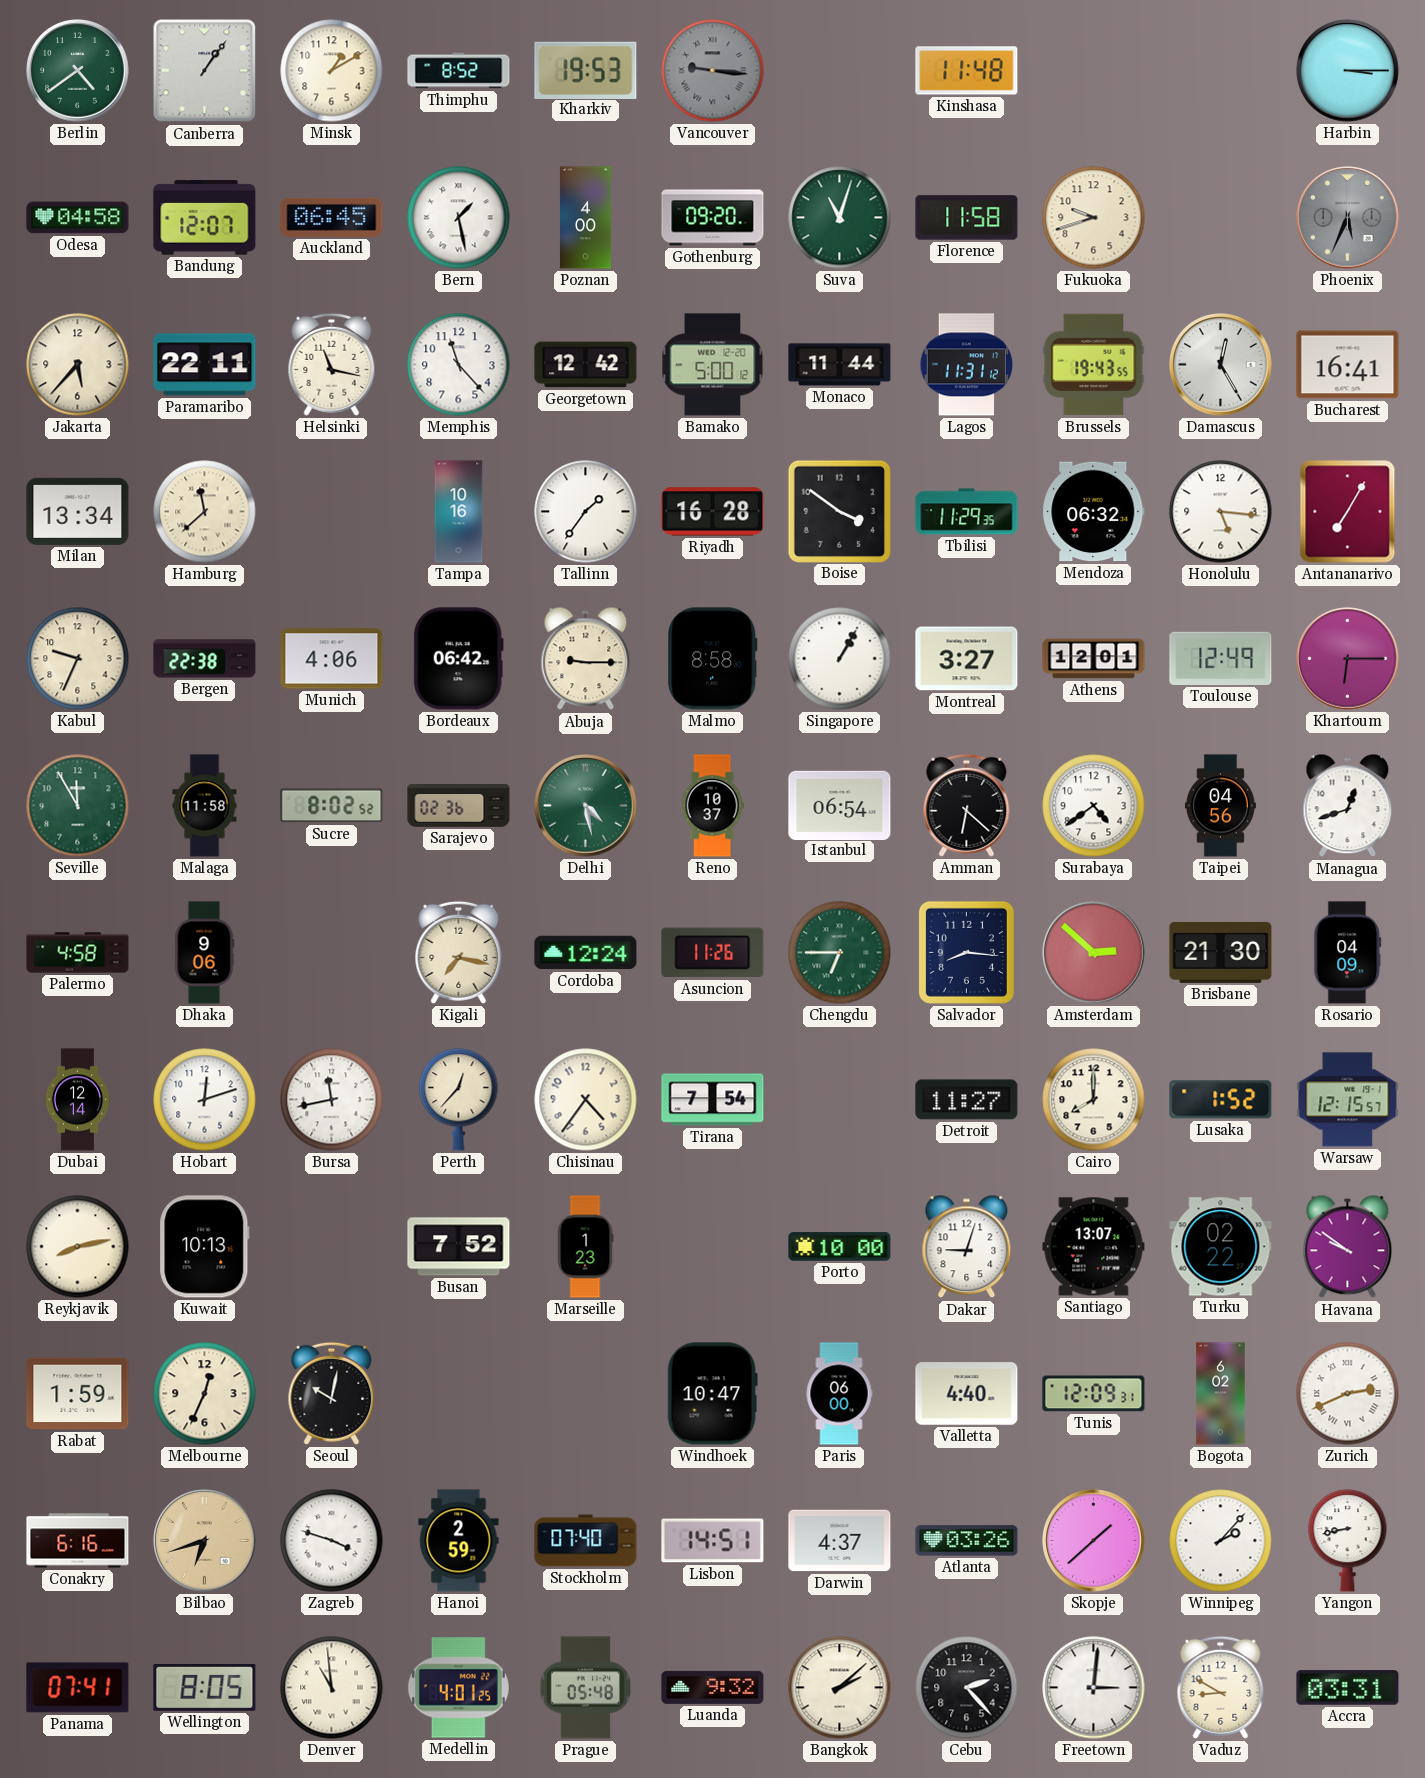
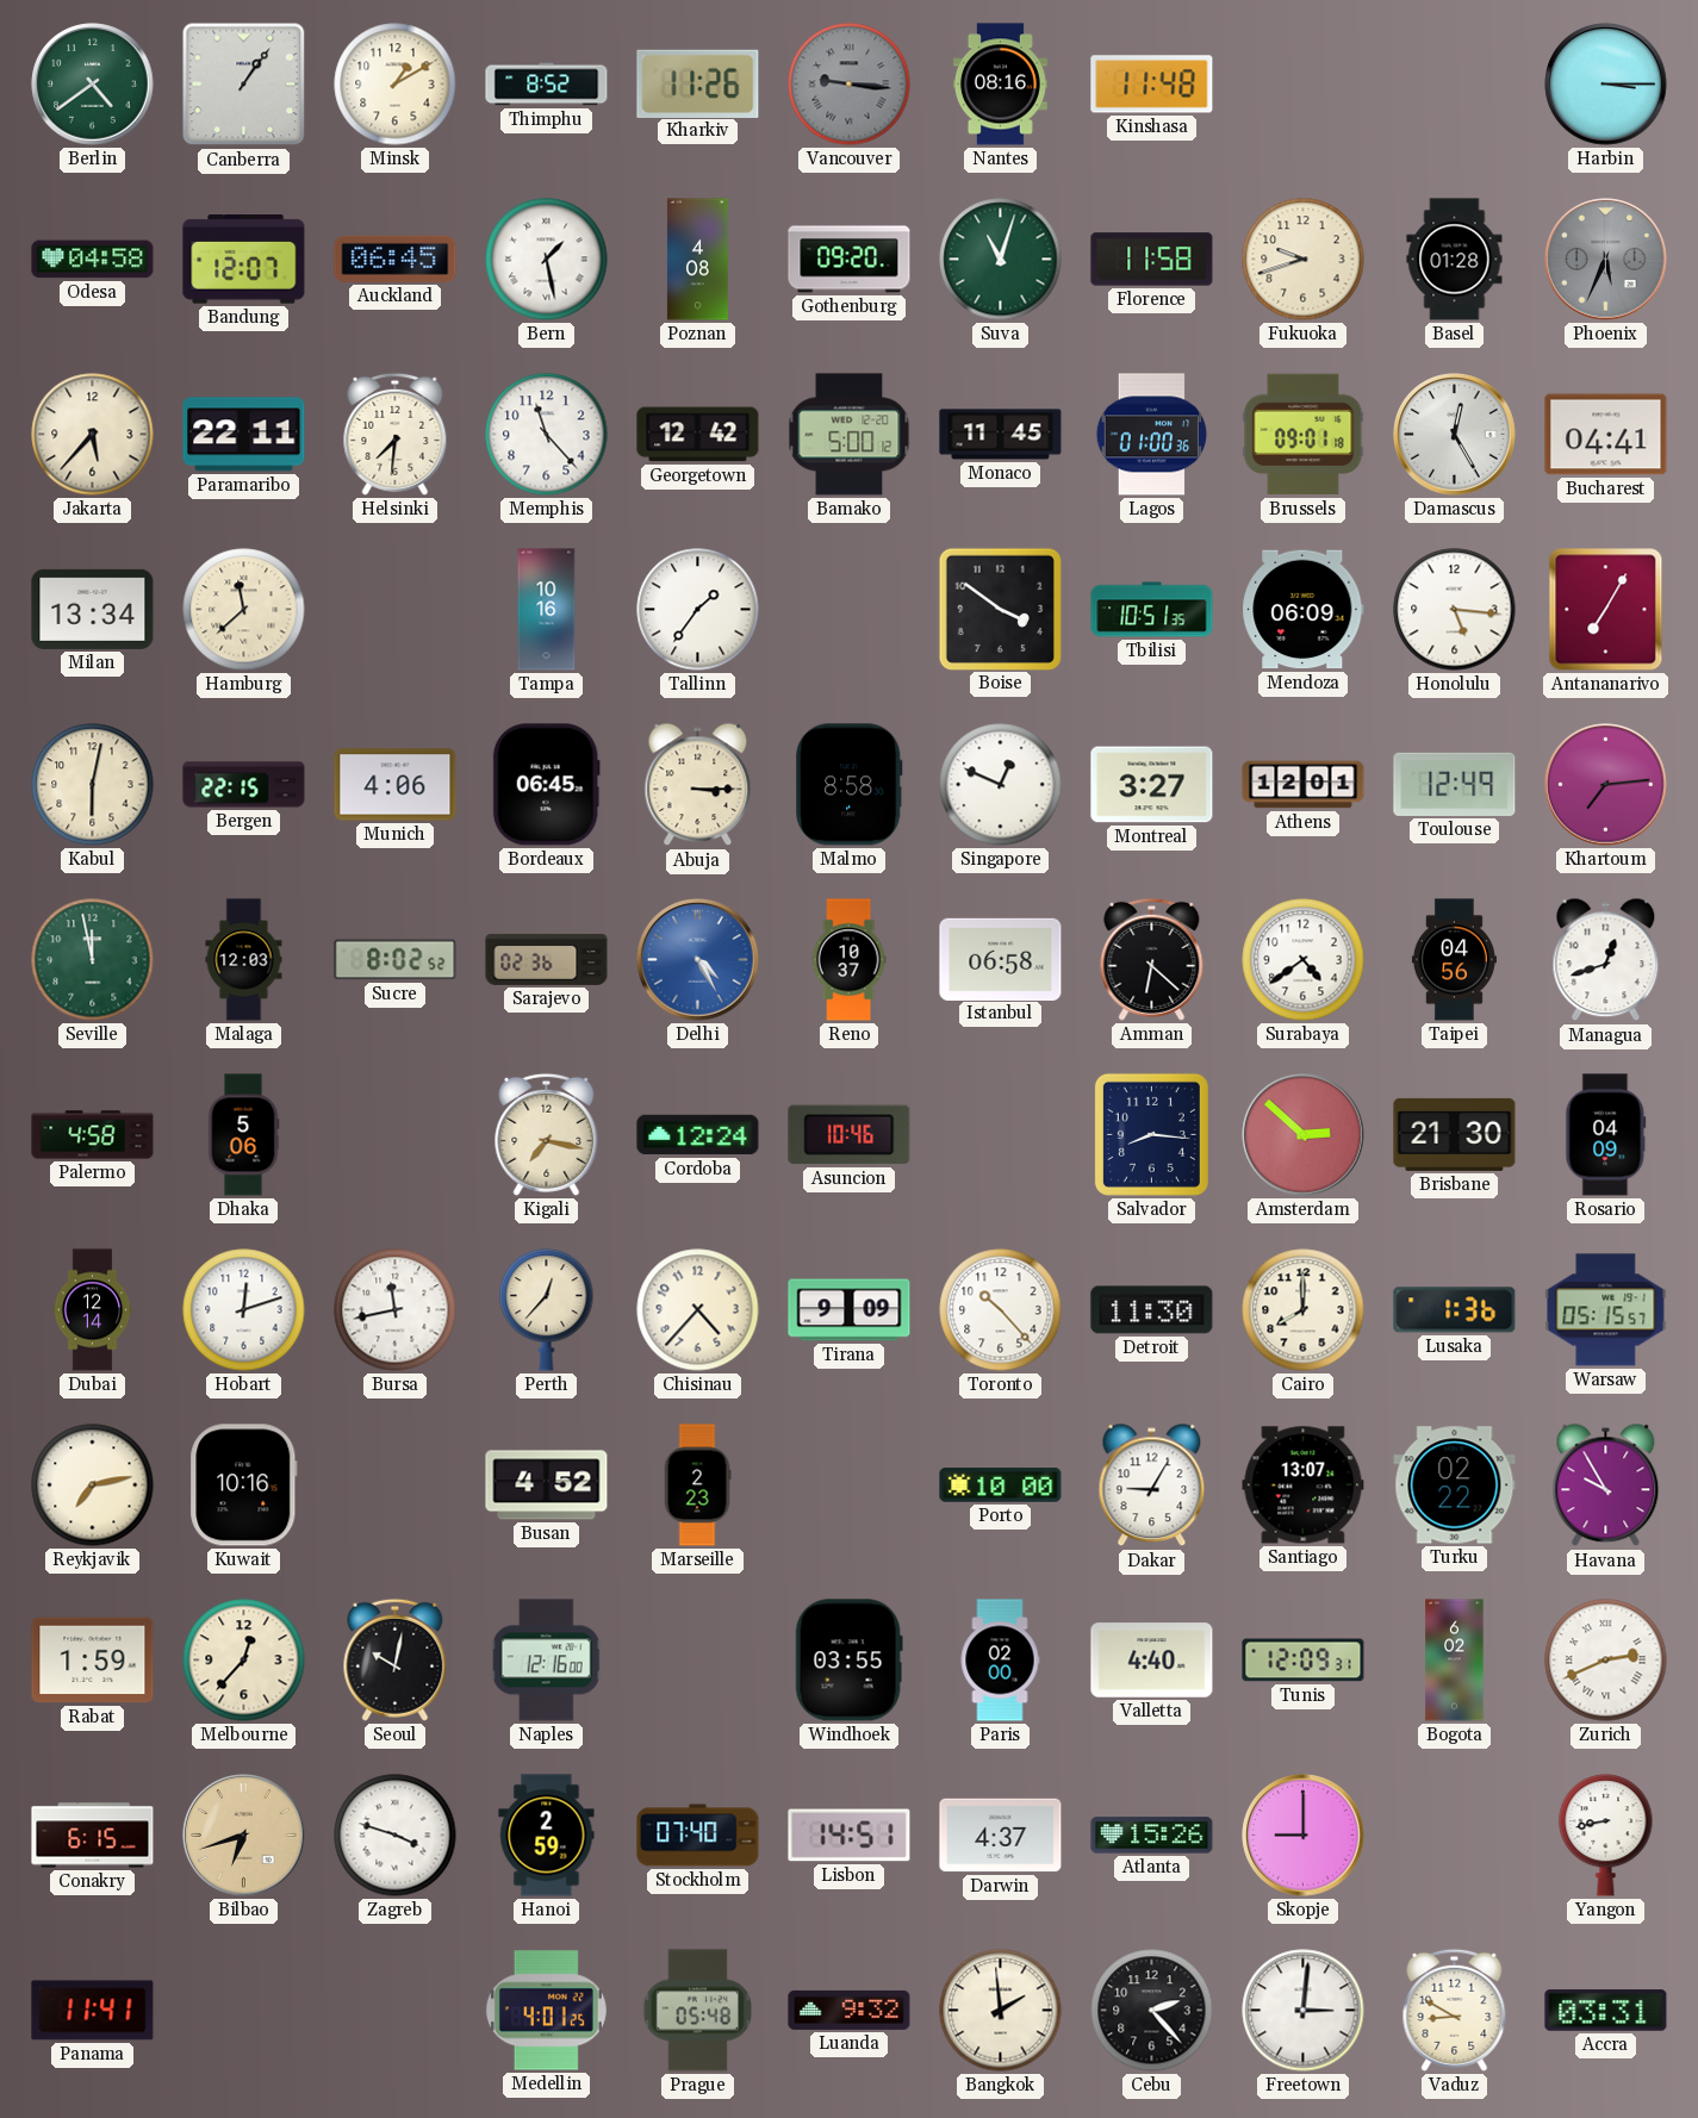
Kharkiv: 19:53 -> 11:26
Nantes: none -> 08:16
Poznan: 4:00 -> 4:08
Basel: none -> 01:28
Helsinki: 11:17 -> 7:31
Monaco: 11:44 -> 11:45
Lagos: 11:31 -> 01:00
Brussels: 19:43 -> 09:01
Bucharest: 16:41 -> 04:41
Riyadh: 16:28 -> none
Tbilisi: 11:29 -> 10:51
Mendoza: 06:32 -> 06:09
Kabul: 9:34 -> 6:02
Bergen: 22:38 -> 22:15
Bordeaux: 06:42 -> 06:45
Abuja: 9:15 -> 3:15
Singapore: 1:05 -> 12:49
Khartoum: 6:15 -> 7:14
Seville: 11:55 -> 11:58
Malaga: 11:58 -> 12:03
Delhi: 4:28 -> 4:25
Delhi dial: green -> blue
Istanbul: 06:54 -> 06:58
Dhaka: 9:06 -> 5:06
Asuncion: 11:26 -> 10:46
Chengdu: 6:45 -> none
Chisinau: 4:36 -> 4:37
Tirana: 7:54 -> 9:09
Toronto: none -> 10:23
Detroit: 11:27 -> 11:30
Lusaka: 1:52 -> 1:36
Warsaw: 12:15 -> 05:15
Reykjavik: 8:13 -> 7:13
Kuwait: 10:13 -> 10:16
Busan: 7:52 -> 4:52
Marseille: 1:23 -> 2:23
Dakar: 9:03 -> 9:05
Havana: 9:51 -> 9:55
Melbourne: 12:34 -> 12:37
Naples: none -> 12:16
Windhoek: 10:47 -> 03:55
Paris: 06:00 -> 02:00
Conakry: 6:16 -> 6:15
Atlanta: 03:26 -> 15:26
Skopje: 1:38 -> 9:00
Winnipeg: 2:07 -> none
Panama: 07:41 -> 11:41
Wellington: 8:05 -> none
Denver: 10:59 -> none
Bangkok: 2:08 -> 1:59
